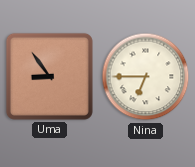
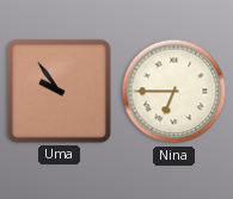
Uma: 8:54 -> 9:54
